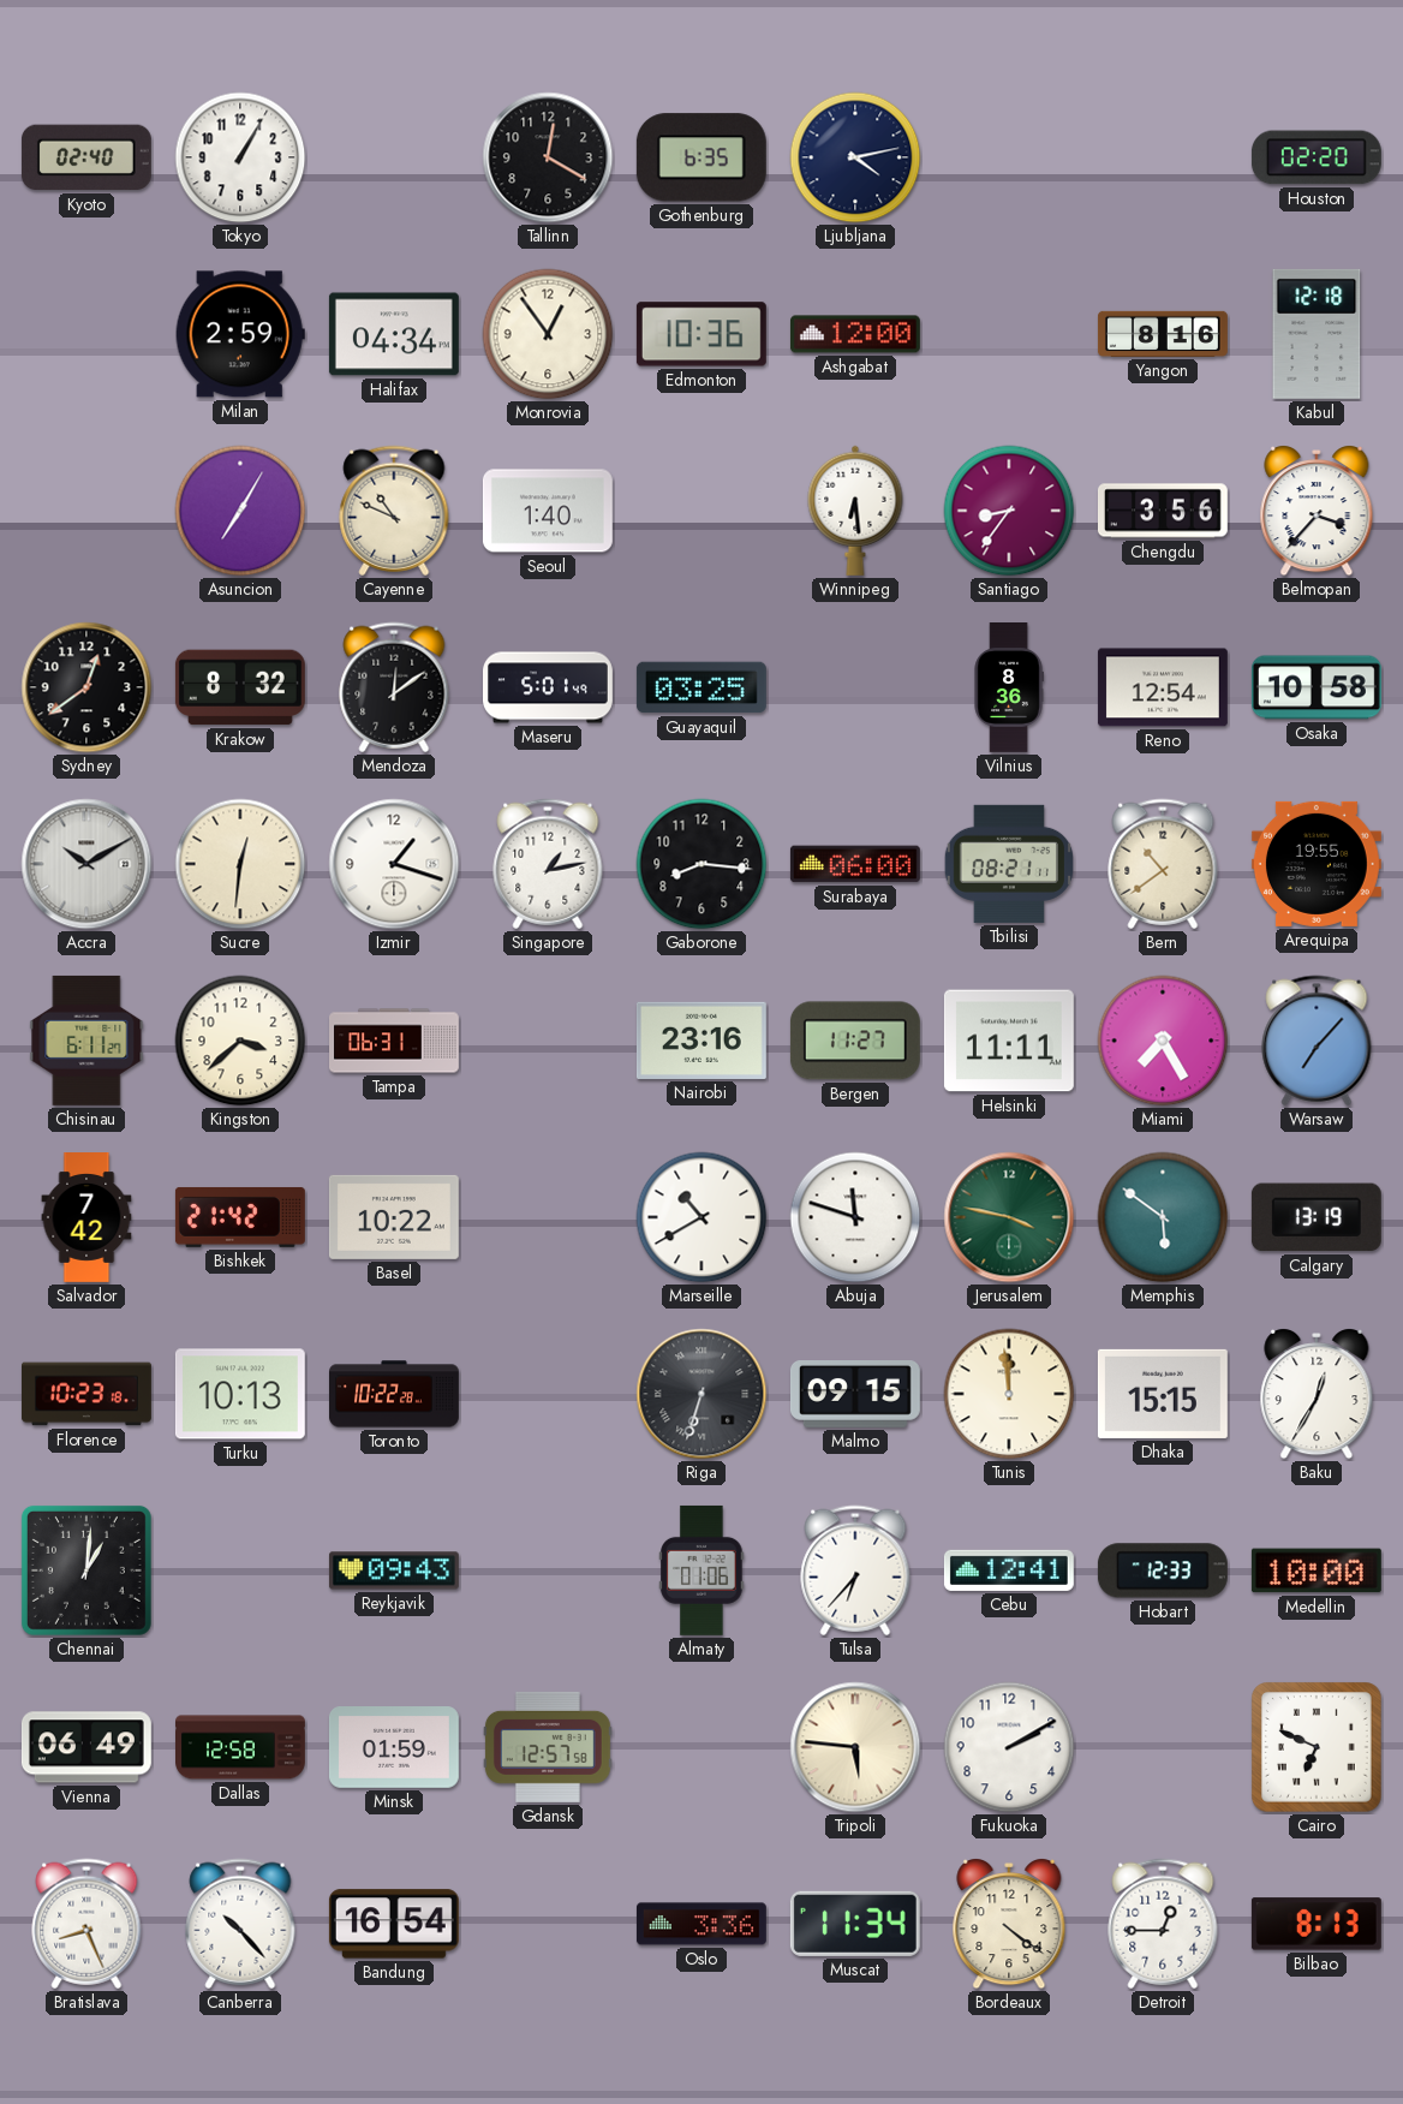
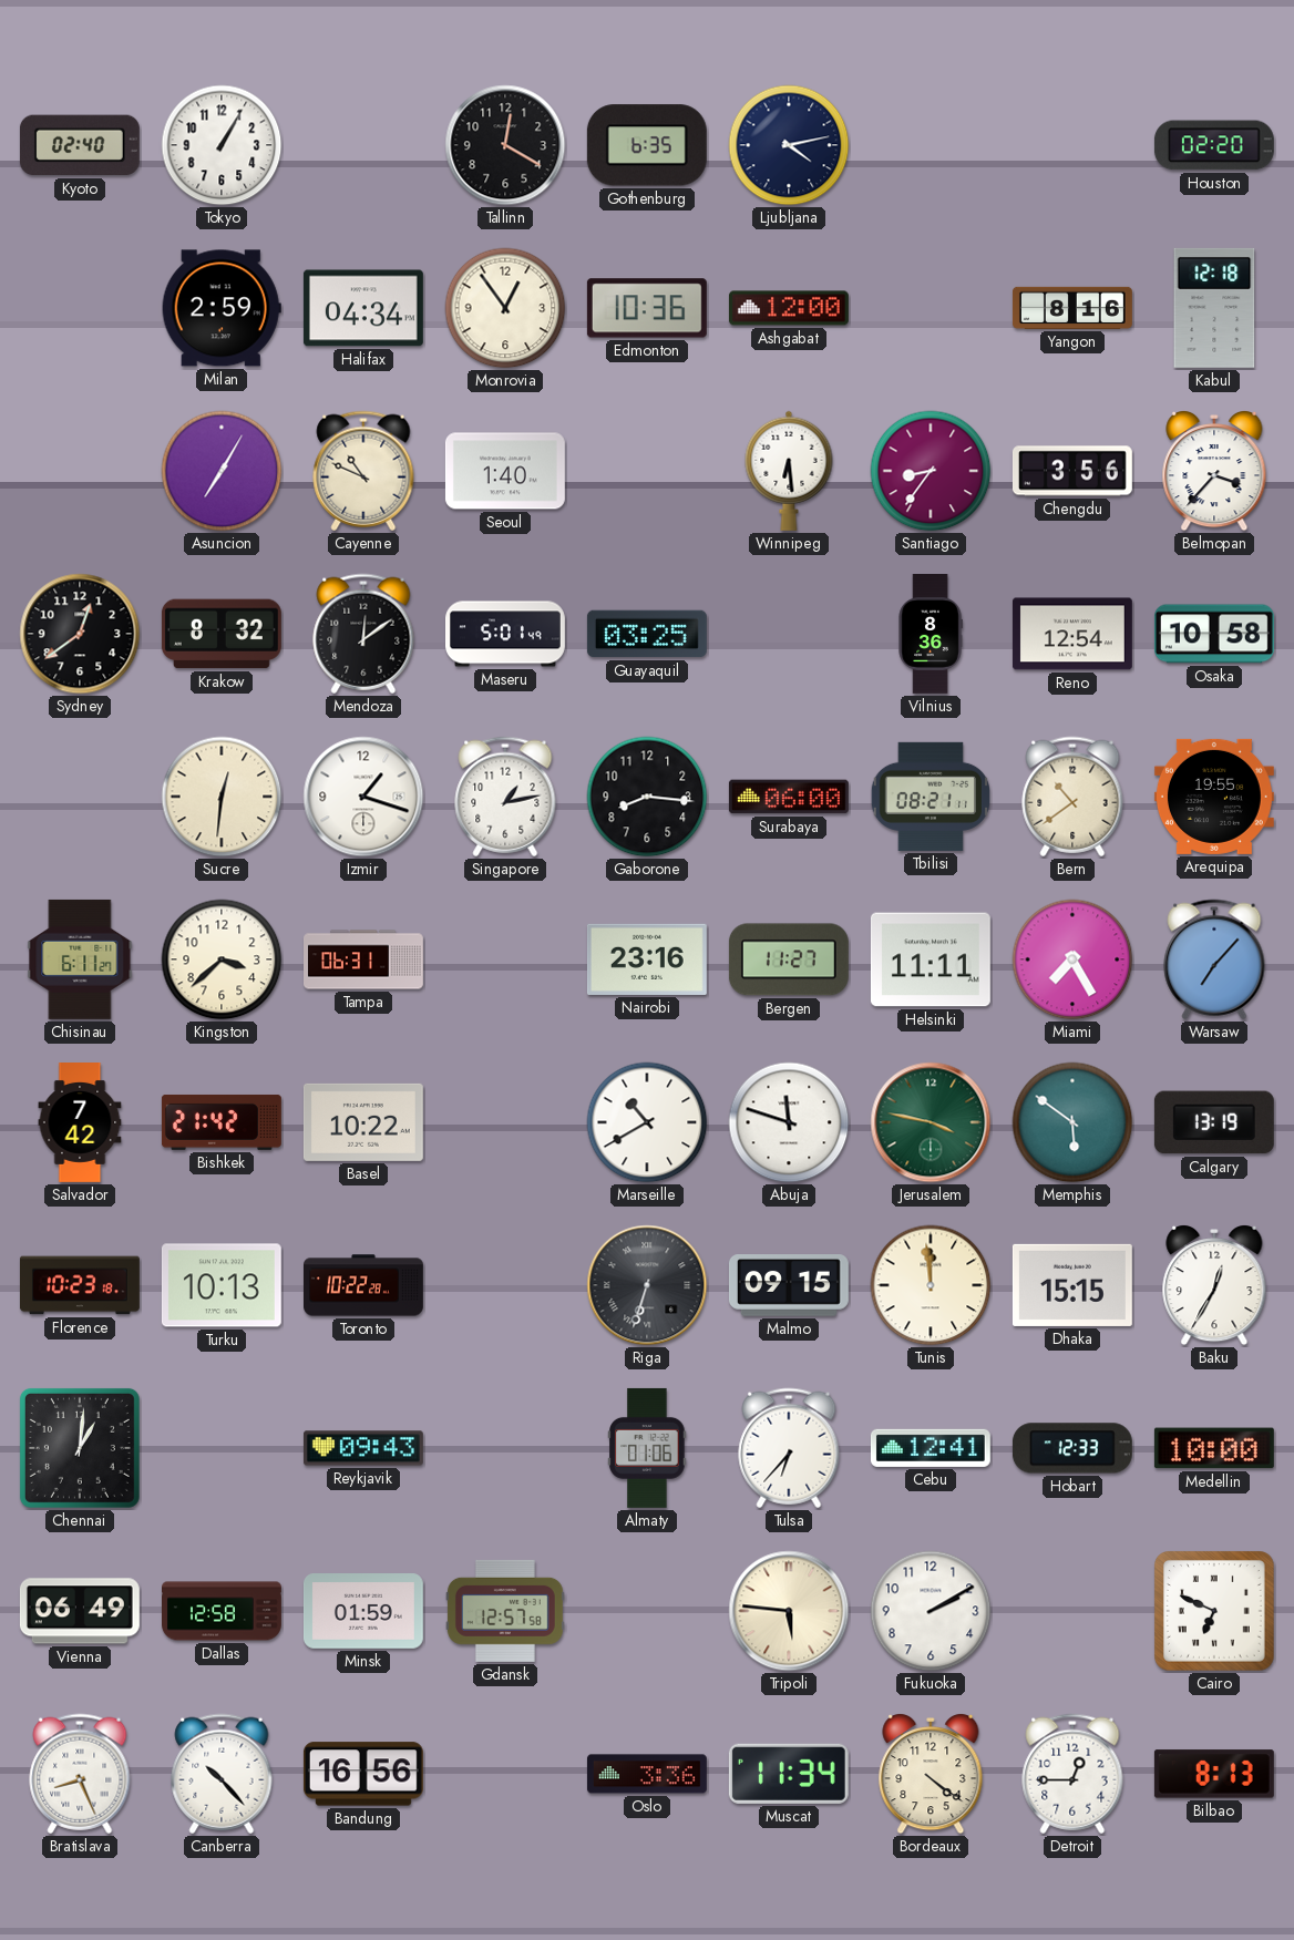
Accra: 10:10 -> none
Bandung: 16:54 -> 16:56
